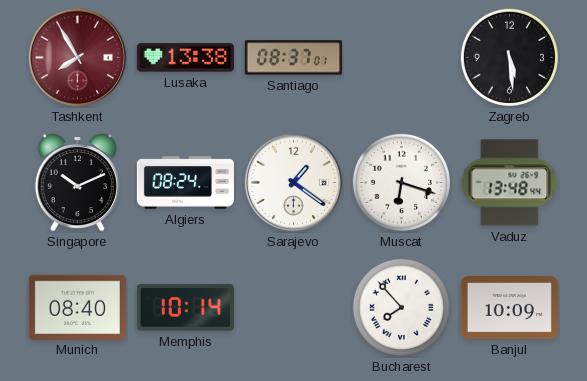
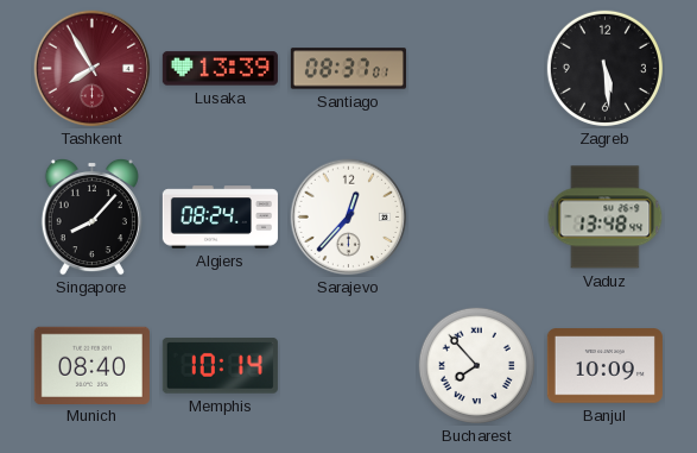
Lusaka: 13:38 -> 13:39
Singapore: 10:11 -> 8:07
Sarajevo: 1:21 -> 12:37
Muscat: 6:18 -> none
